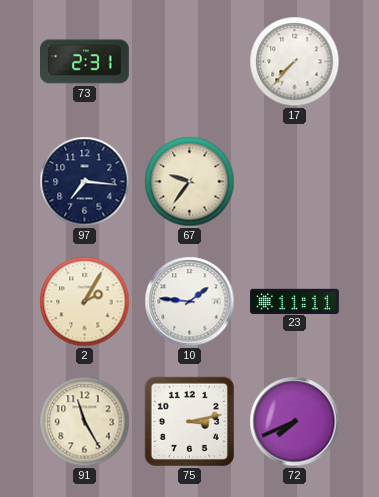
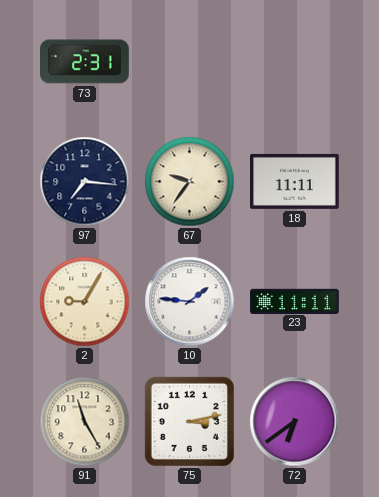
17: 7:37 -> none
18: none -> 11:11
2: 2:05 -> 9:05
72: 7:41 -> 6:39
